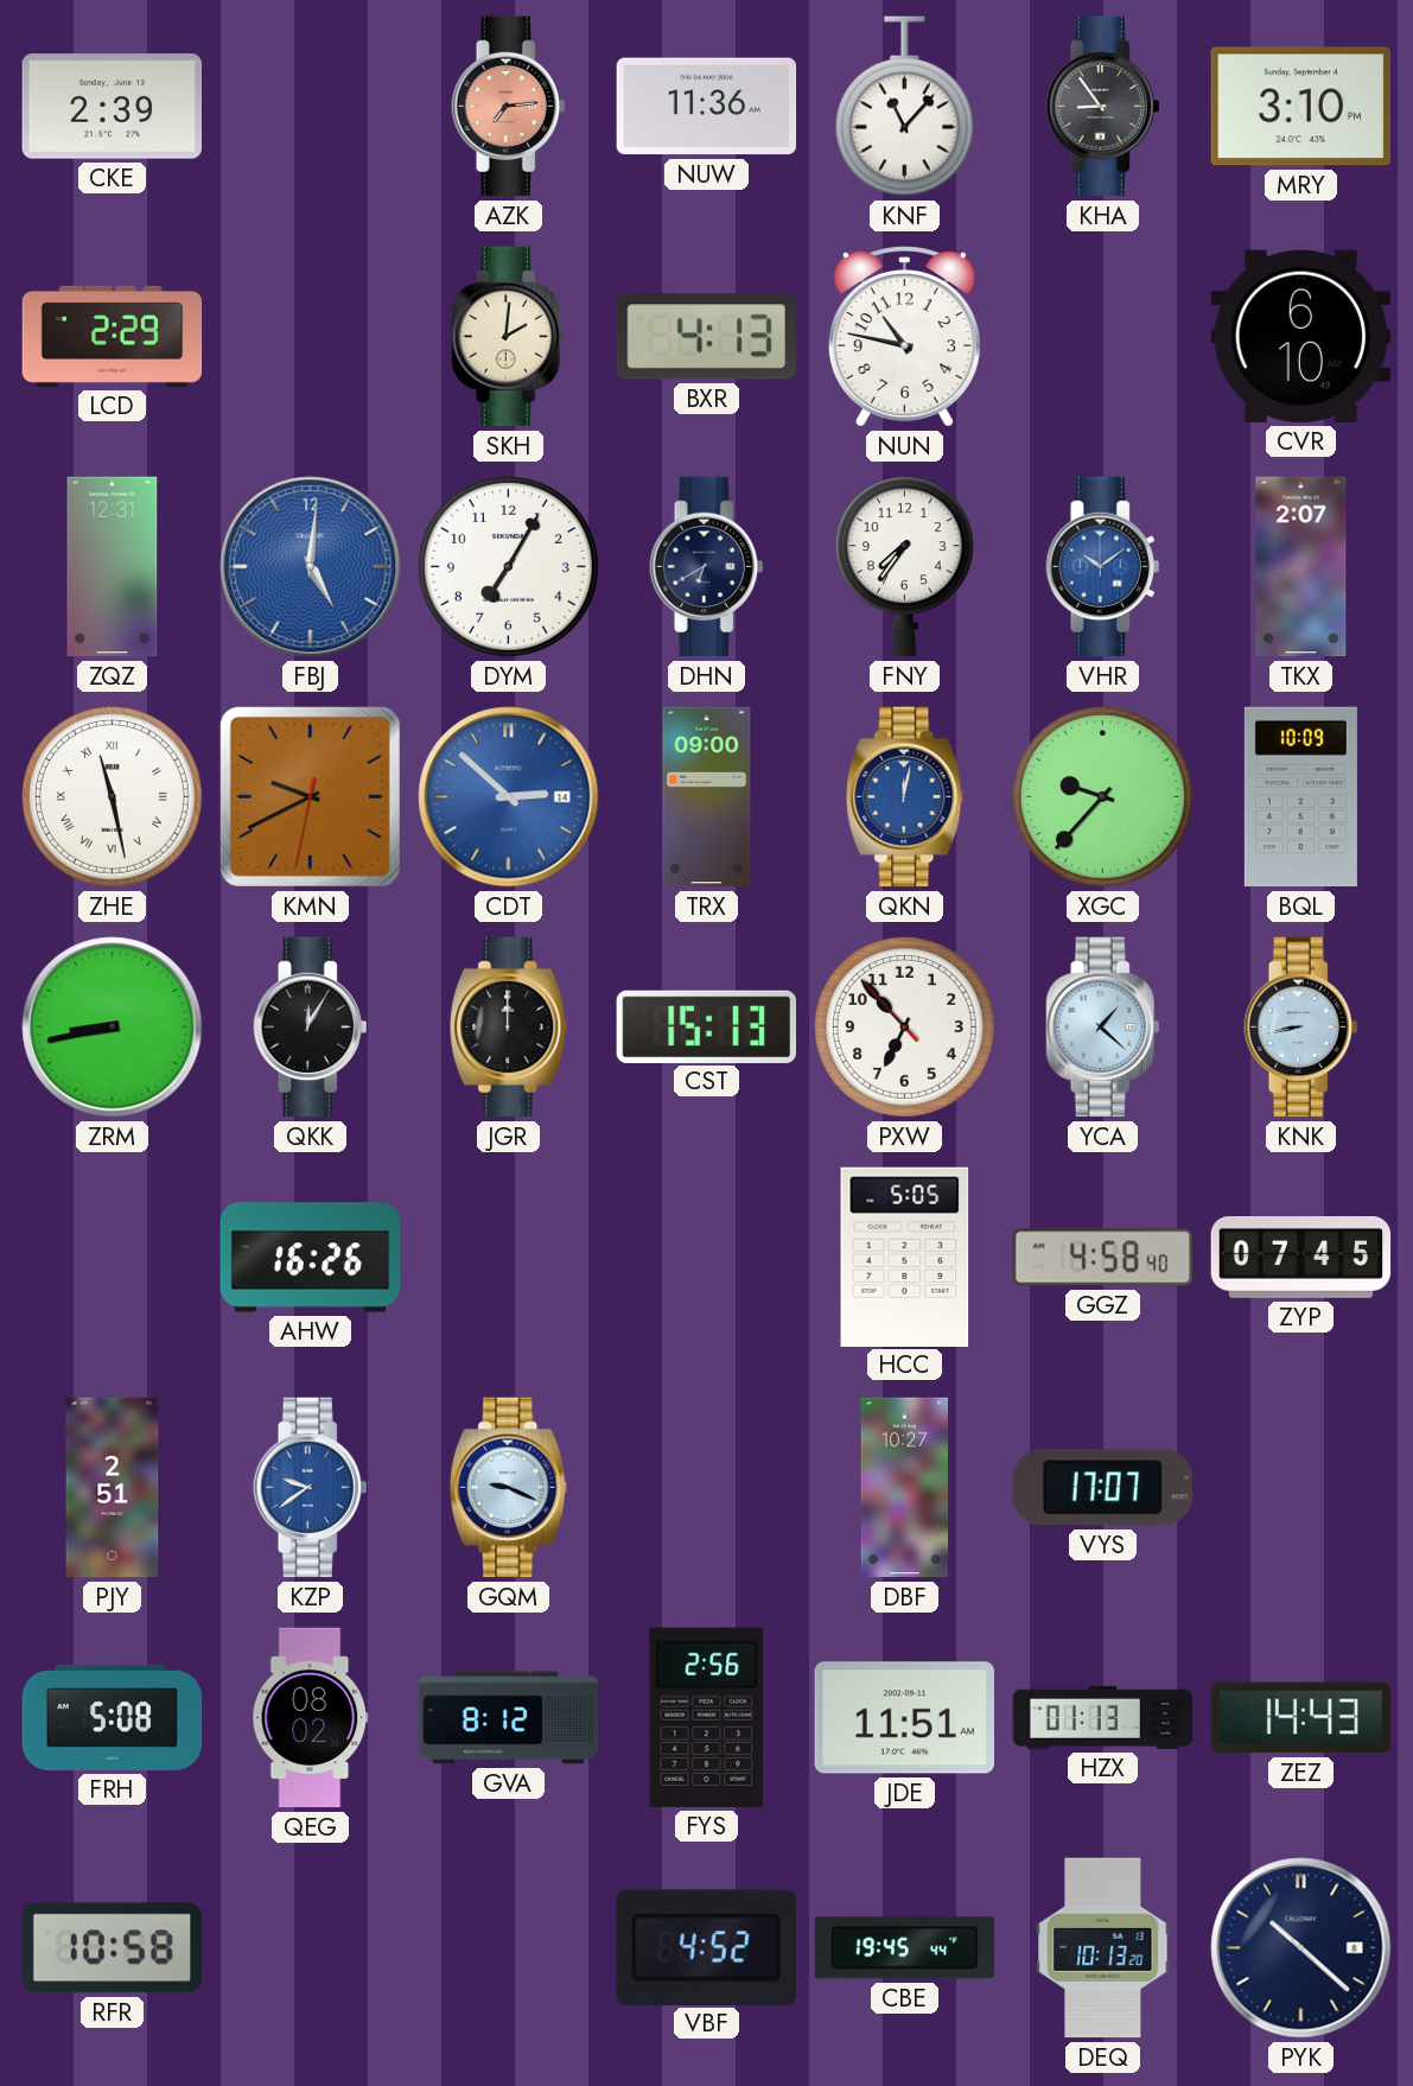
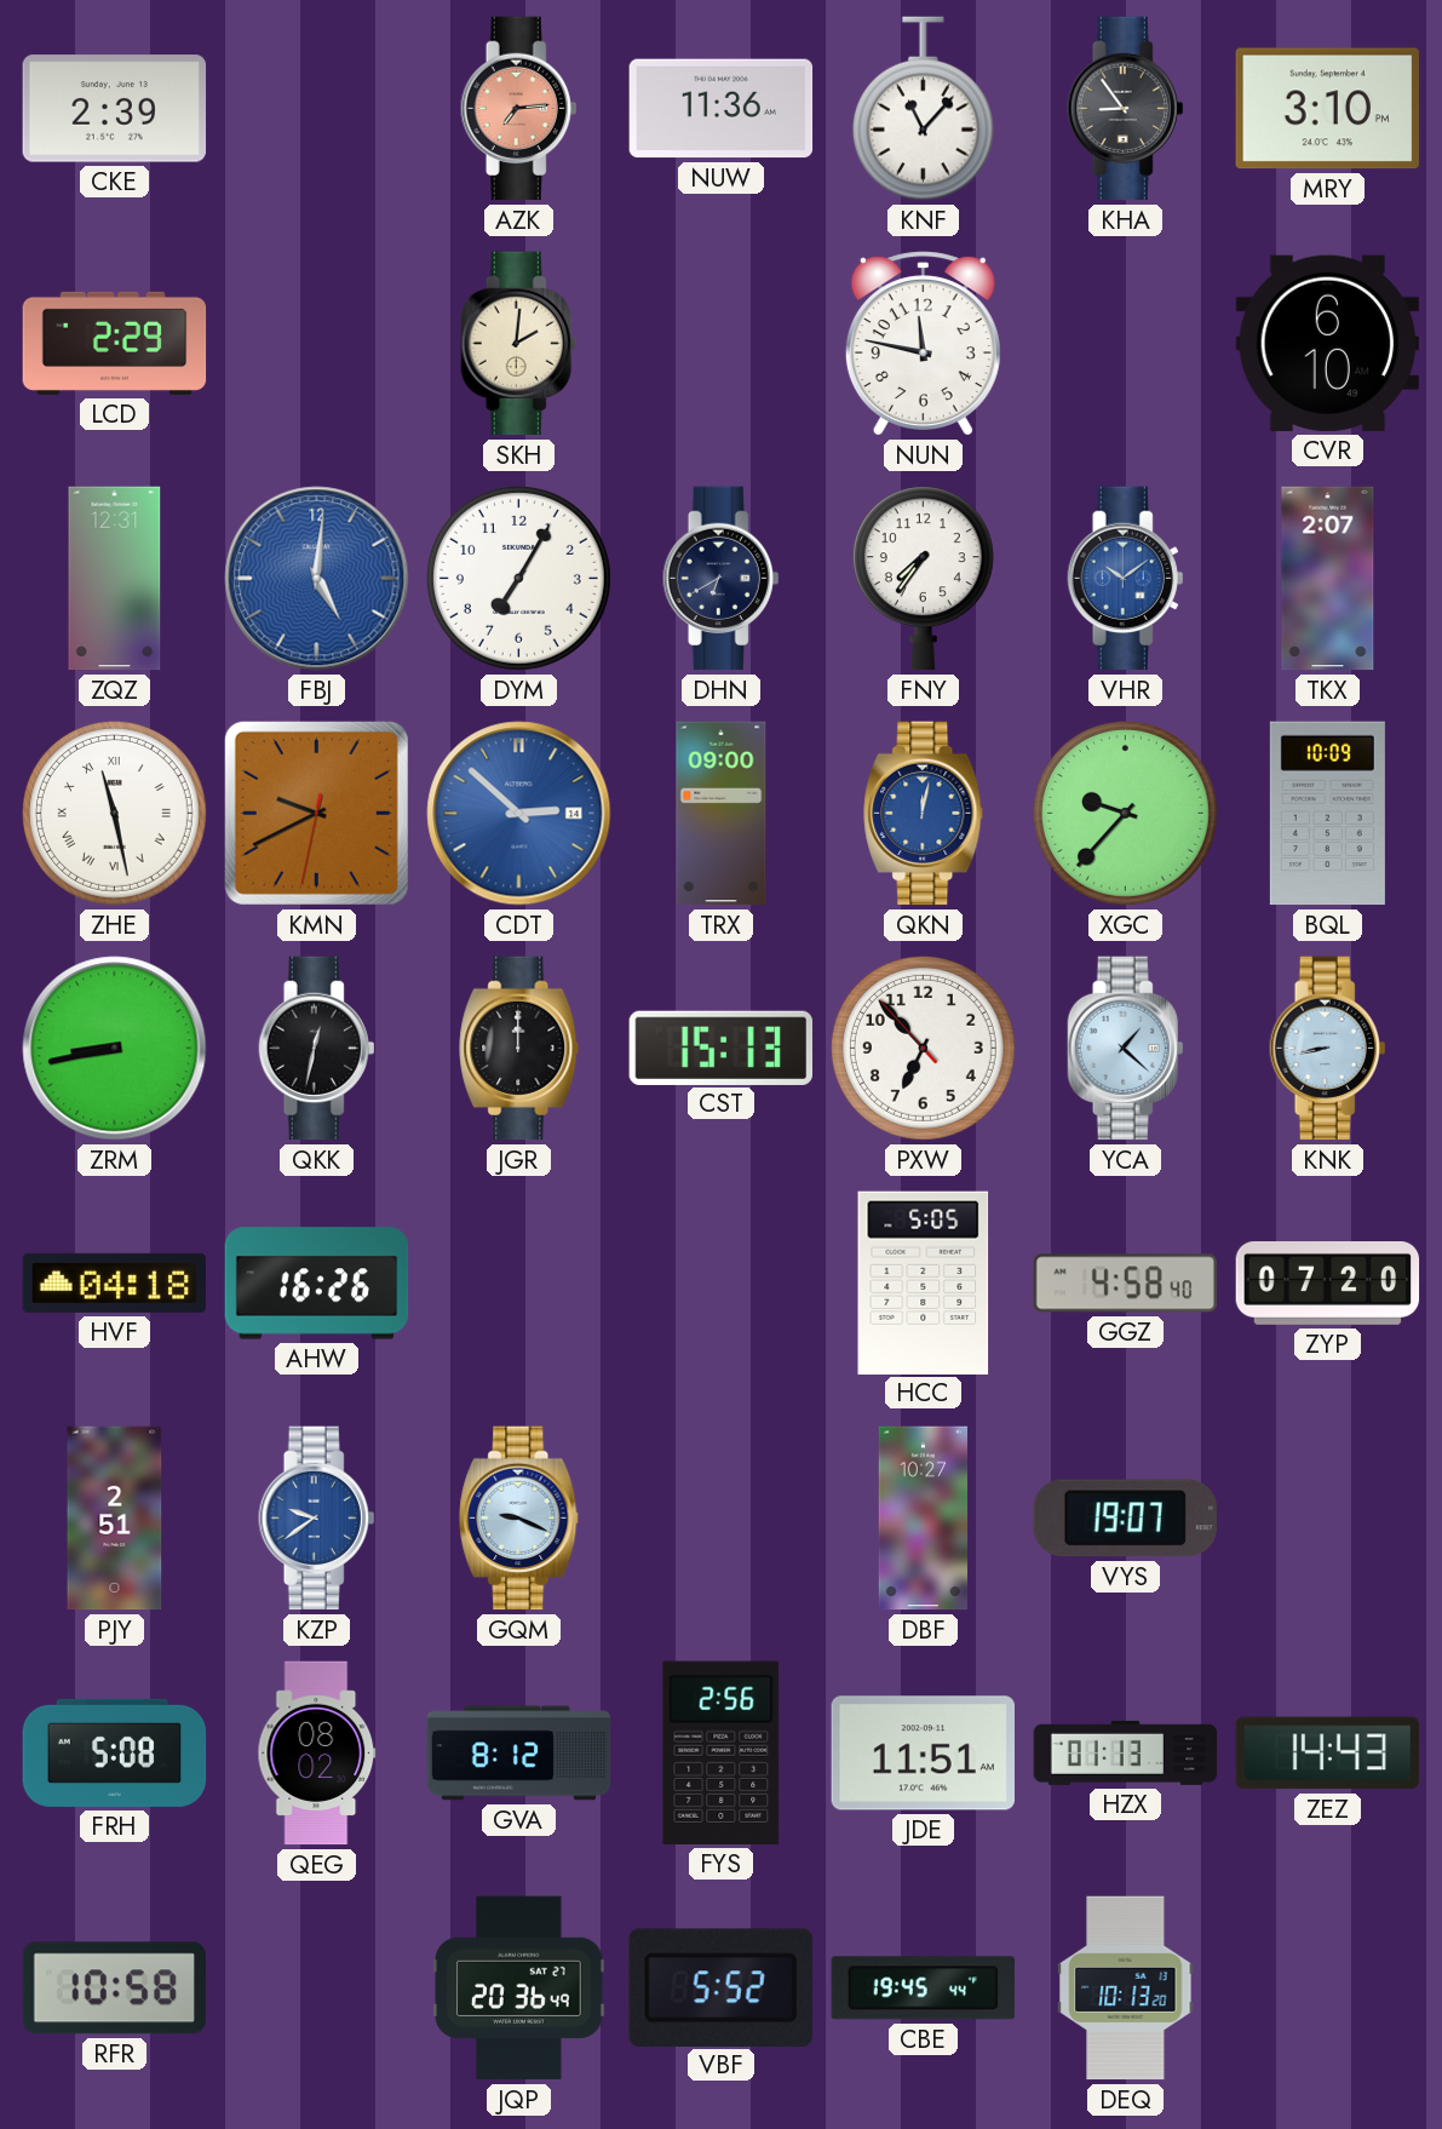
BXR: 4:13 -> none
NUN: 10:47 -> 11:47
QKK: 12:05 -> 12:32
HVF: none -> 04:18
ZYP: 07:45 -> 07:20
VYS: 17:07 -> 19:07
JQP: none -> 20:36
VBF: 4:52 -> 5:52
PYK: 10:22 -> none
